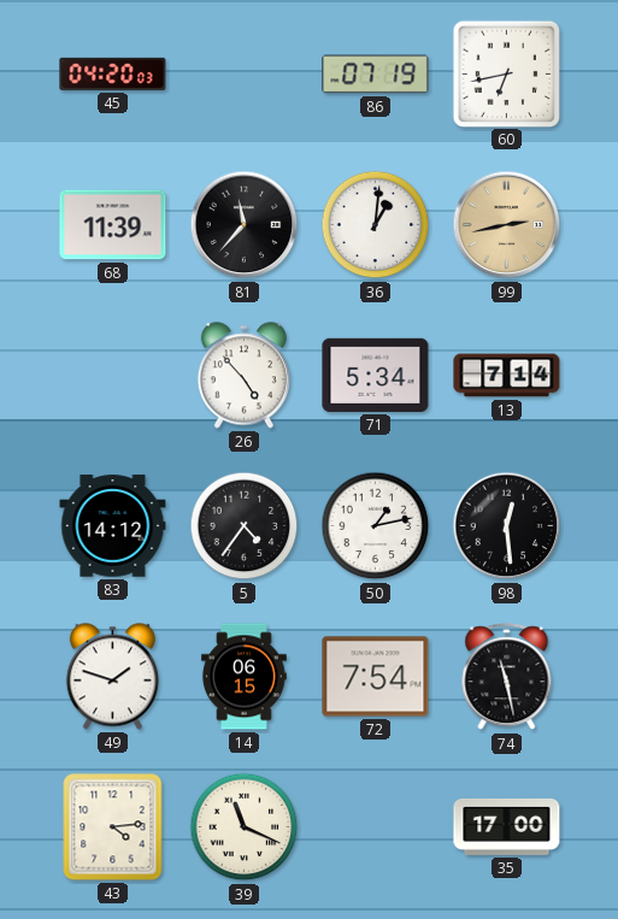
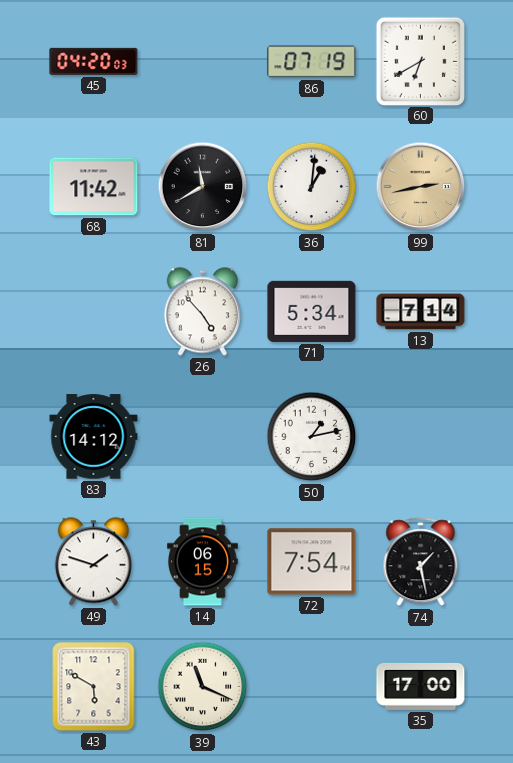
60: 6:43 -> 6:40
68: 11:39 -> 11:42
81: 11:37 -> 11:40
5: 4:36 -> none
98: 12:29 -> none
74: 11:28 -> 1:28
43: 4:14 -> 5:50
